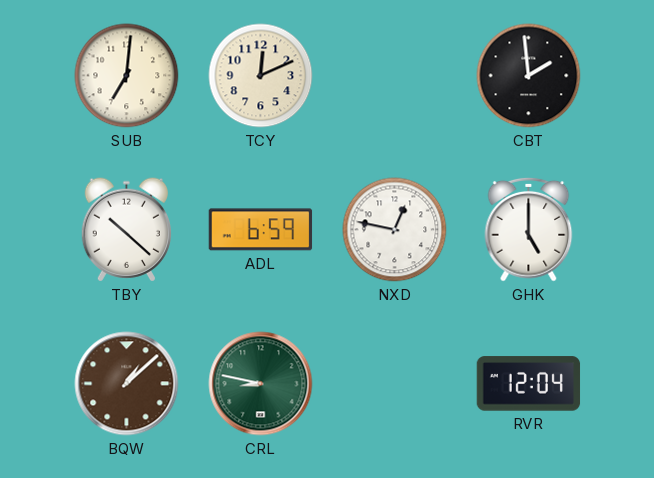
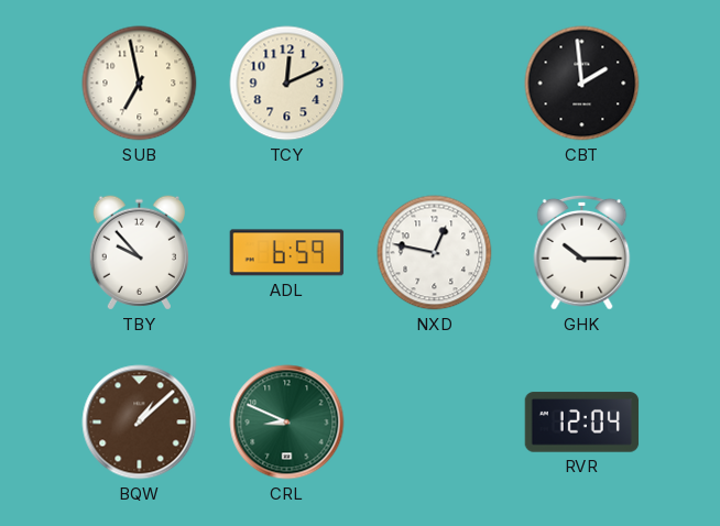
SUB: 7:01 -> 6:58
TBY: 10:22 -> 9:53
GHK: 5:00 -> 10:15
CRL: 8:47 -> 8:49
